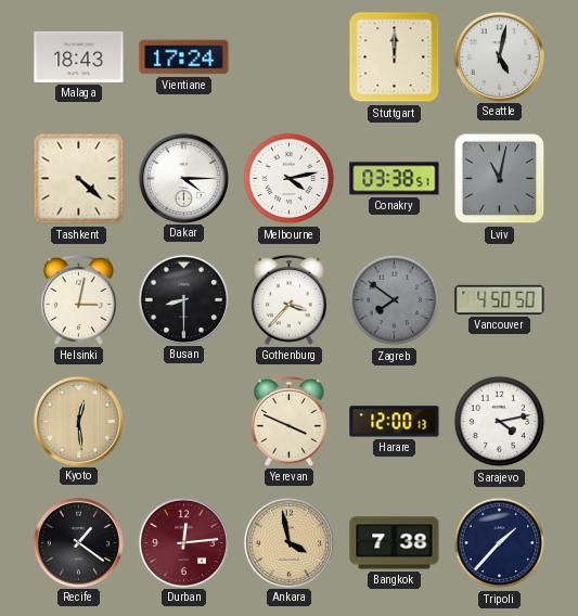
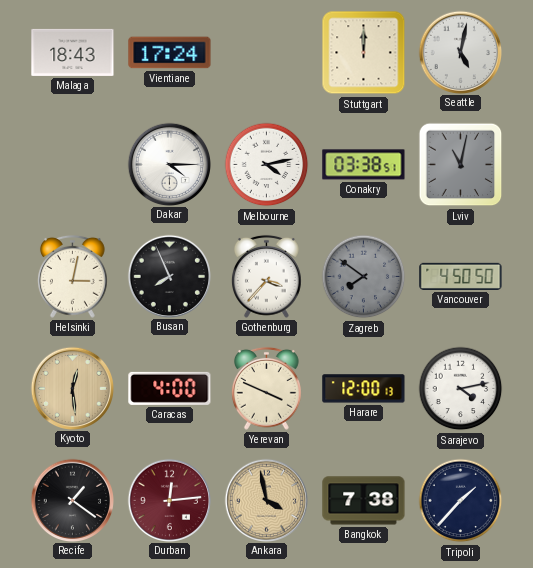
Tashkent: 4:22 -> none
Busan: 8:30 -> 7:56
Caracas: none -> 4:00
